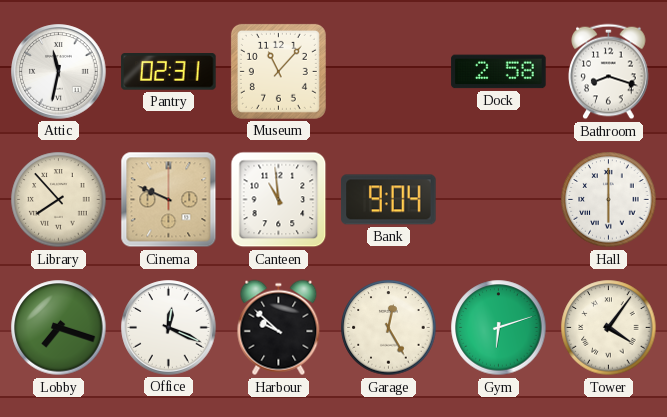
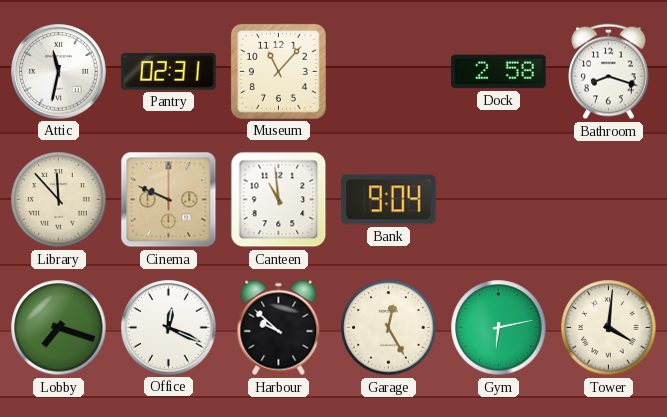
Library: 7:53 -> 11:53
Hall: 6:00 -> none
Gym: 6:12 -> 6:13
Tower: 4:06 -> 4:01
